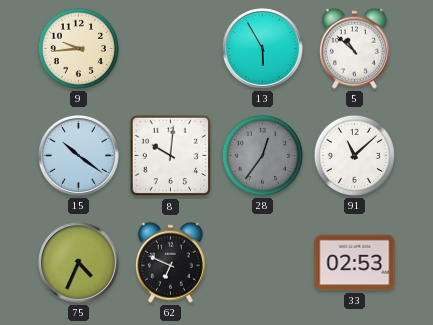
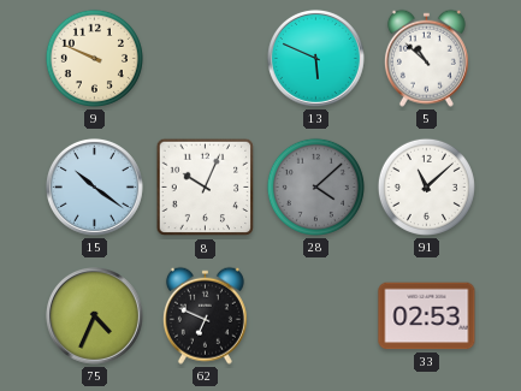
9: 9:44 -> 9:49
13: 5:55 -> 5:49
8: 10:01 -> 10:04
28: 12:36 -> 4:08
